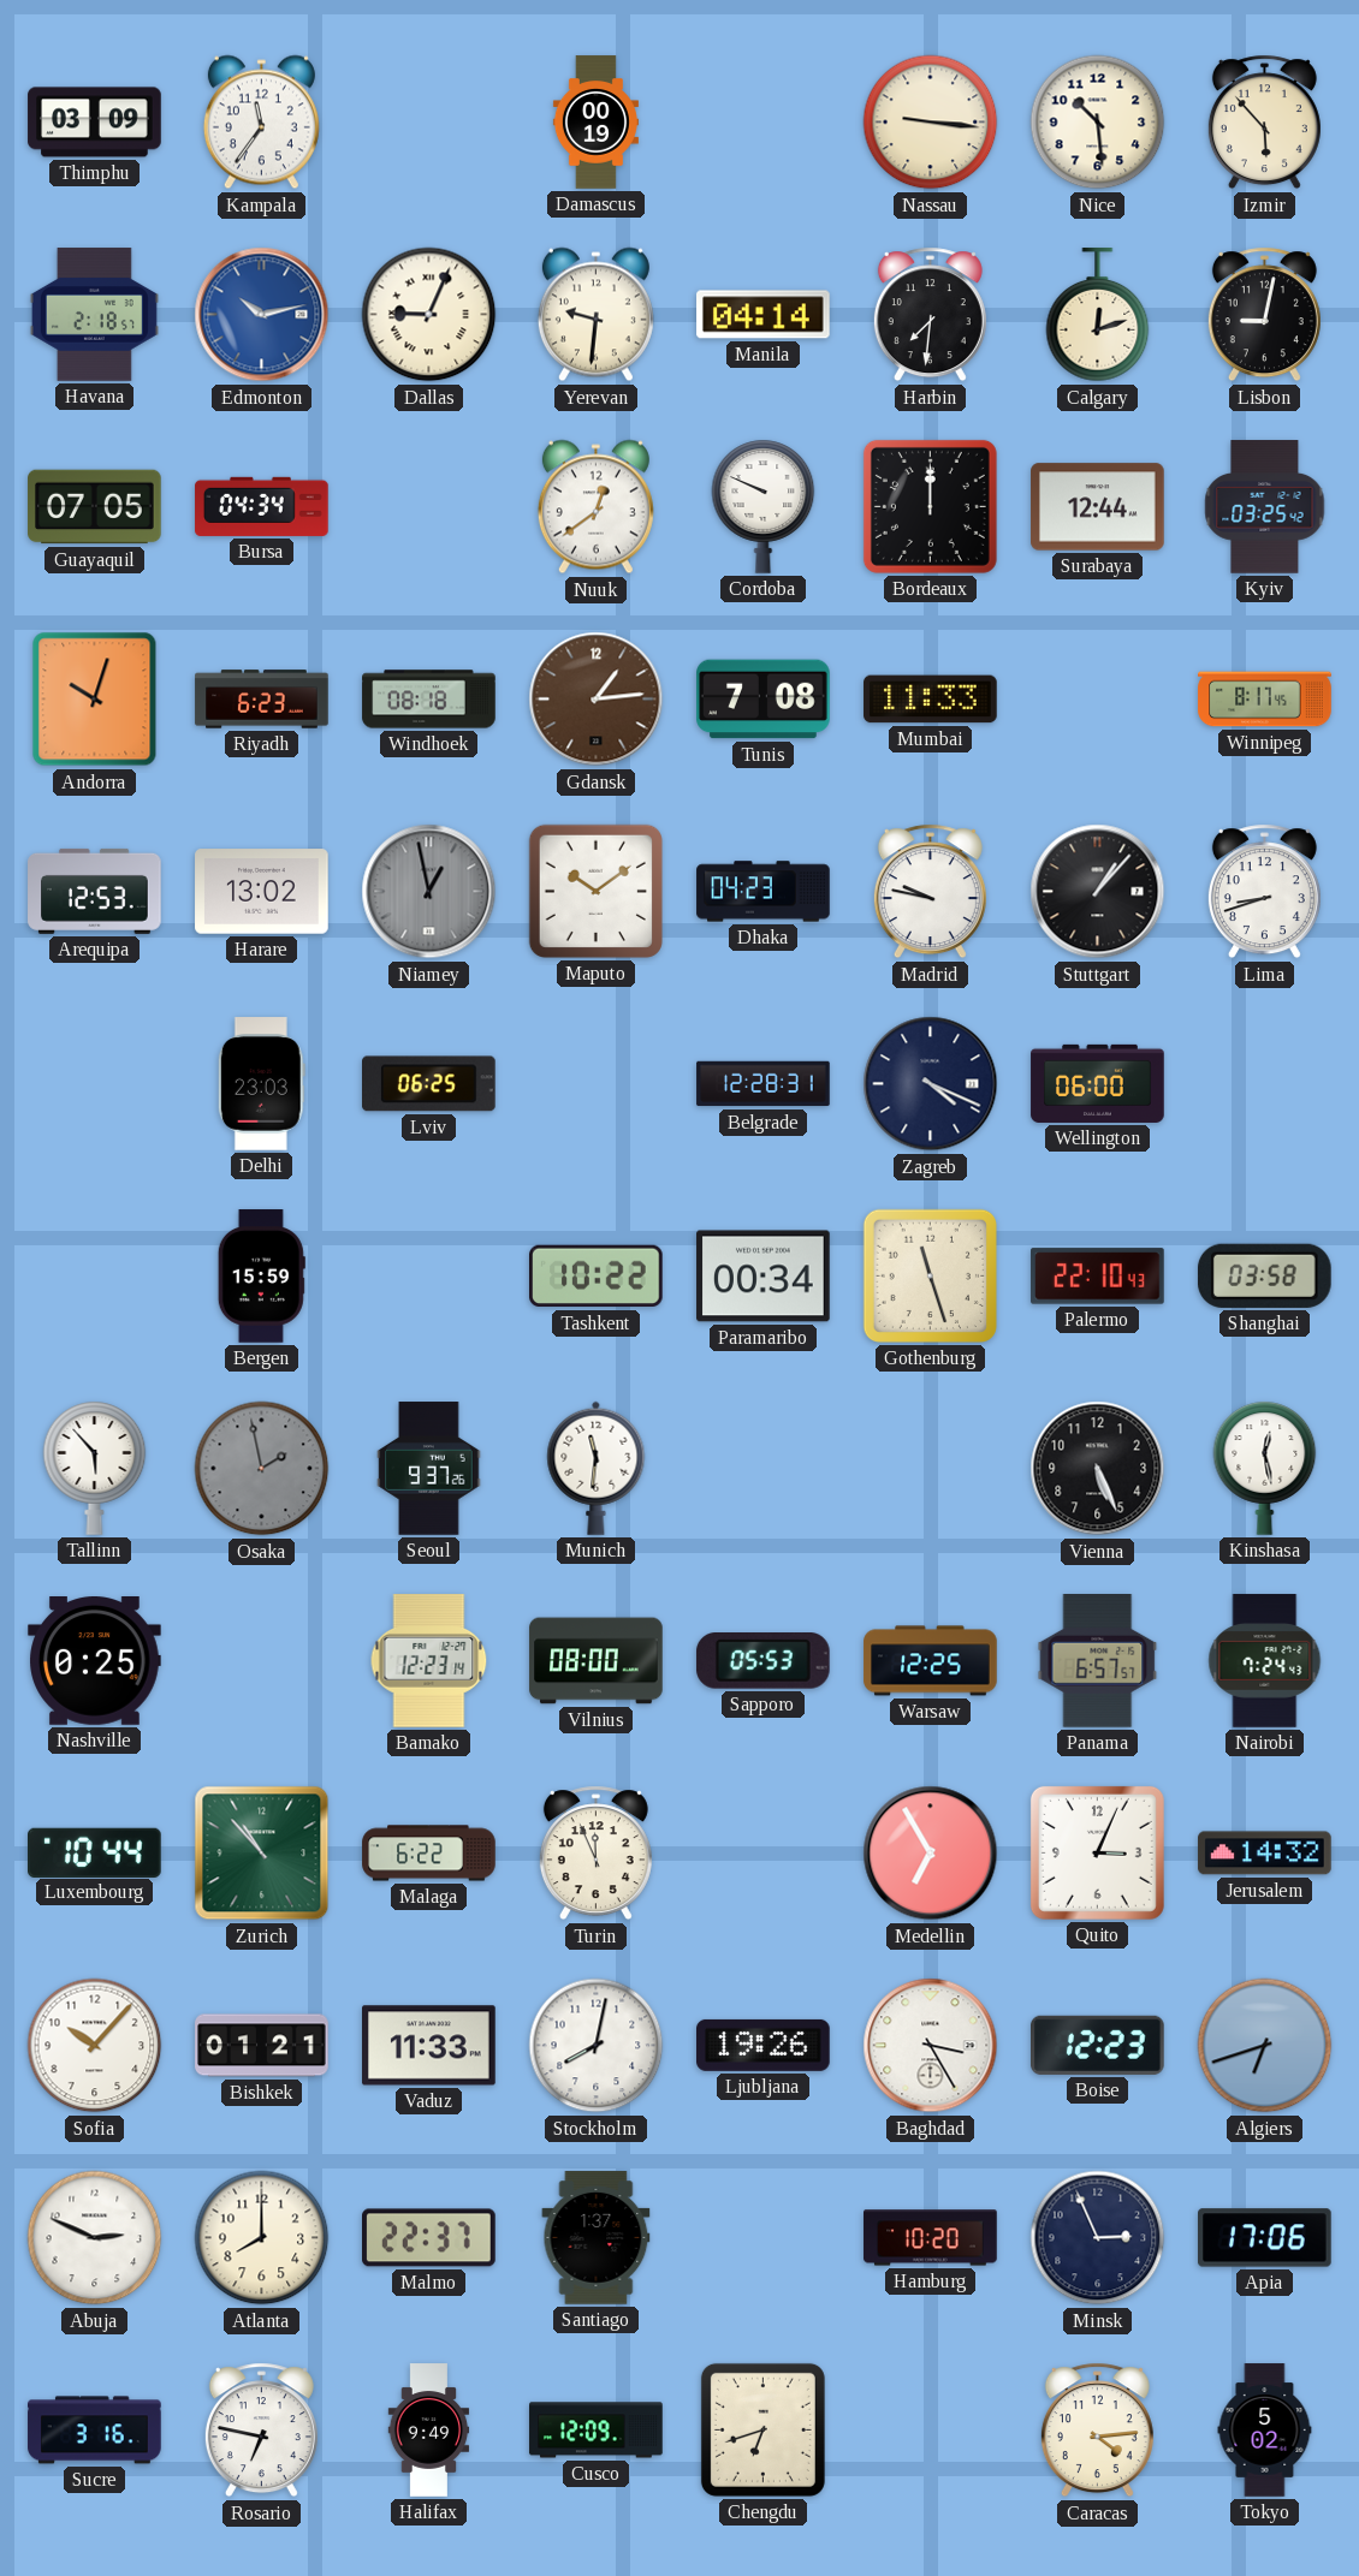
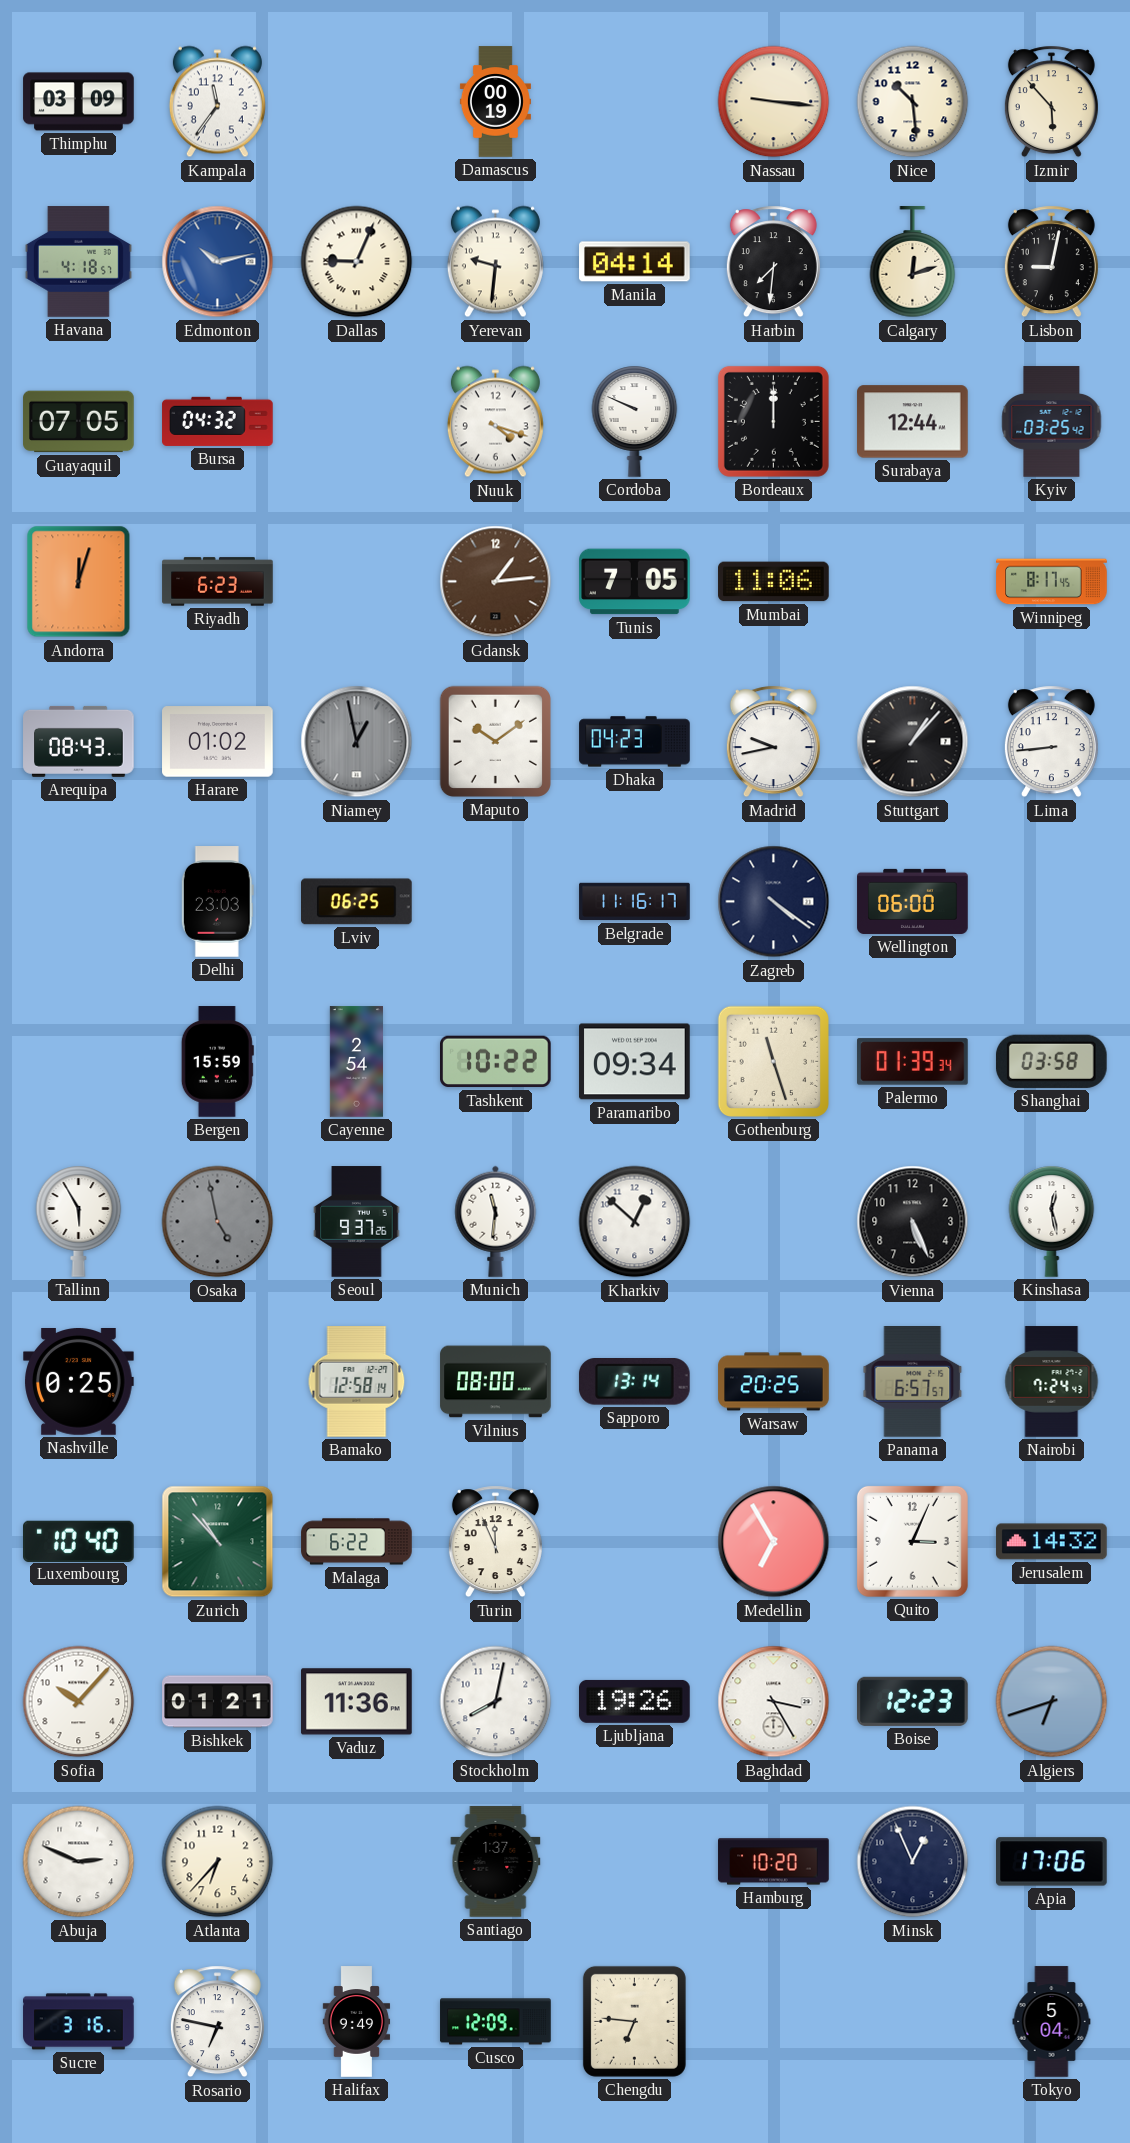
Havana: 2:18 -> 4:18
Bursa: 04:34 -> 04:32
Nuuk: 12:39 -> 4:18
Andorra: 10:03 -> 12:03
Windhoek: 08:18 -> none
Tunis: 7:08 -> 7:05
Mumbai: 11:33 -> 11:06
Arequipa: 12:53 -> 08:43
Harare: 13:02 -> 01:02
Madrid: 9:47 -> 9:43
Lima: 8:42 -> 8:44
Belgrade: 12:28 -> 11:16
Zagreb: 4:19 -> 4:21
Cayenne: none -> 2:54
Paramaribo: 00:34 -> 09:34
Palermo: 22:10 -> 01:39
Tallinn: 5:53 -> 5:55
Osaka: 1:58 -> 4:58
Kharkiv: none -> 12:52
Bamako: 12:23 -> 12:58
Sapporo: 05:53 -> 13:14
Warsaw: 12:25 -> 20:25
Luxembourg: 10:44 -> 10:40
Vaduz: 11:33 -> 11:36
Atlanta: 8:00 -> 6:37
Malmo: 22:37 -> none
Minsk: 2:56 -> 12:56
Chengdu: 6:42 -> 6:46
Caracas: 4:14 -> none
Tokyo: 5:02 -> 5:04
